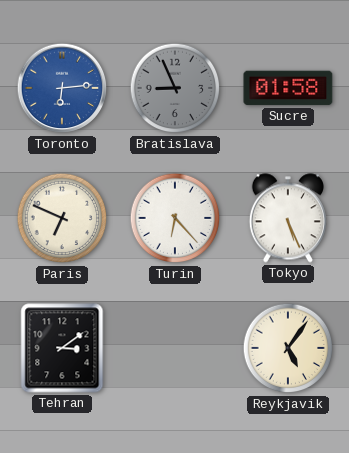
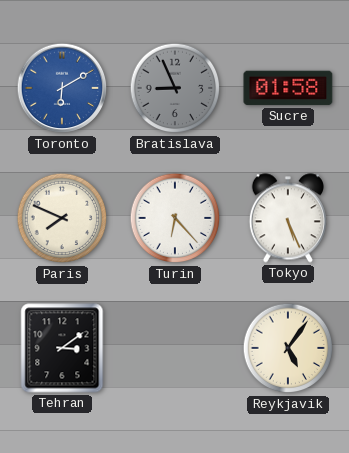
Toronto: 6:14 -> 6:10
Paris: 6:49 -> 7:49
